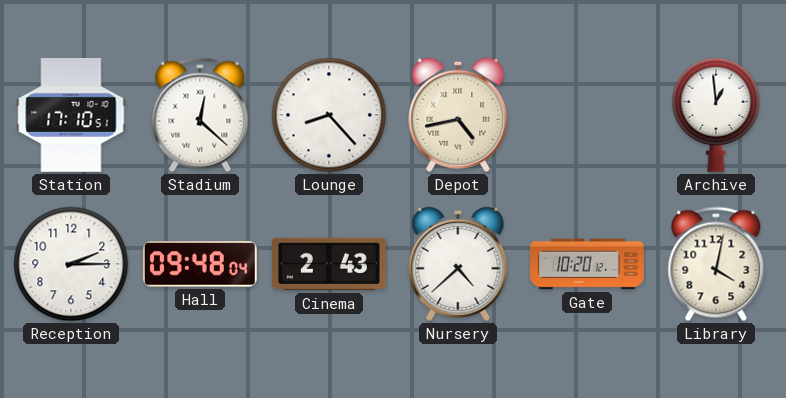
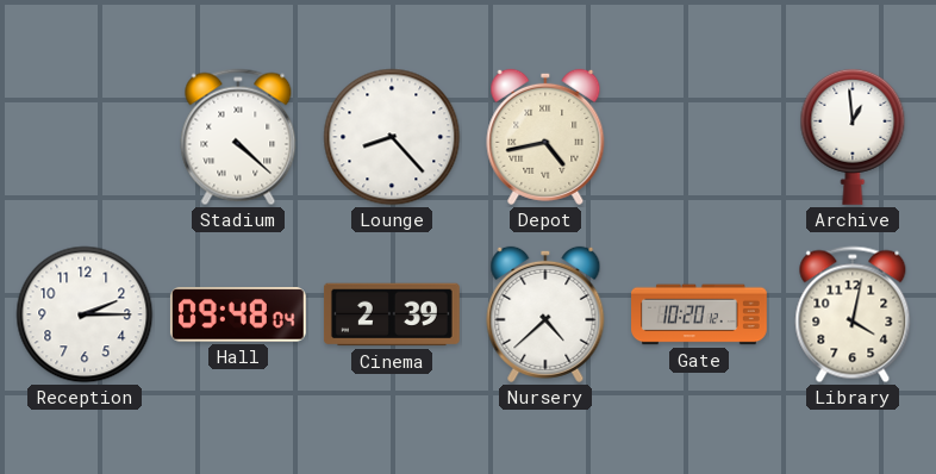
Station: 17:10 -> none
Stadium: 12:22 -> 4:22
Cinema: 2:43 -> 2:39
